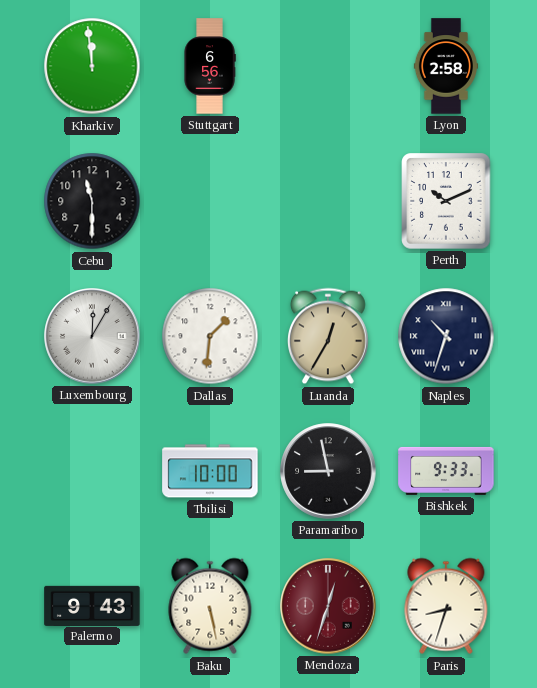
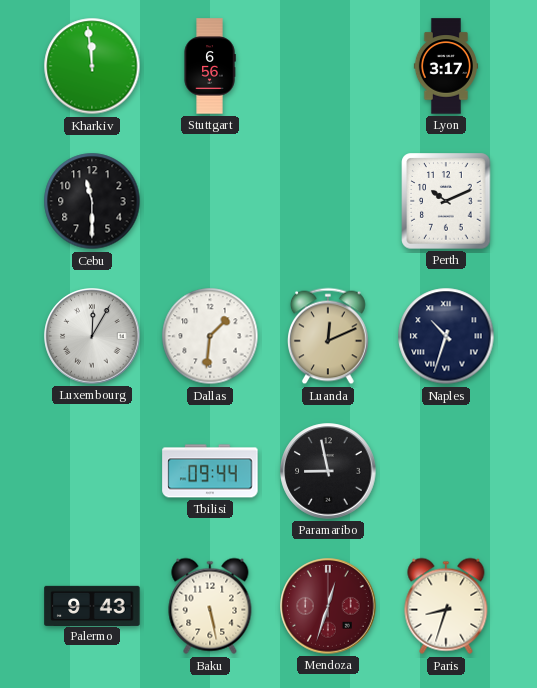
Lyon: 2:58 -> 3:17
Luanda: 12:35 -> 12:11
Tbilisi: 10:00 -> 09:44
Bishkek: 9:33 -> none
